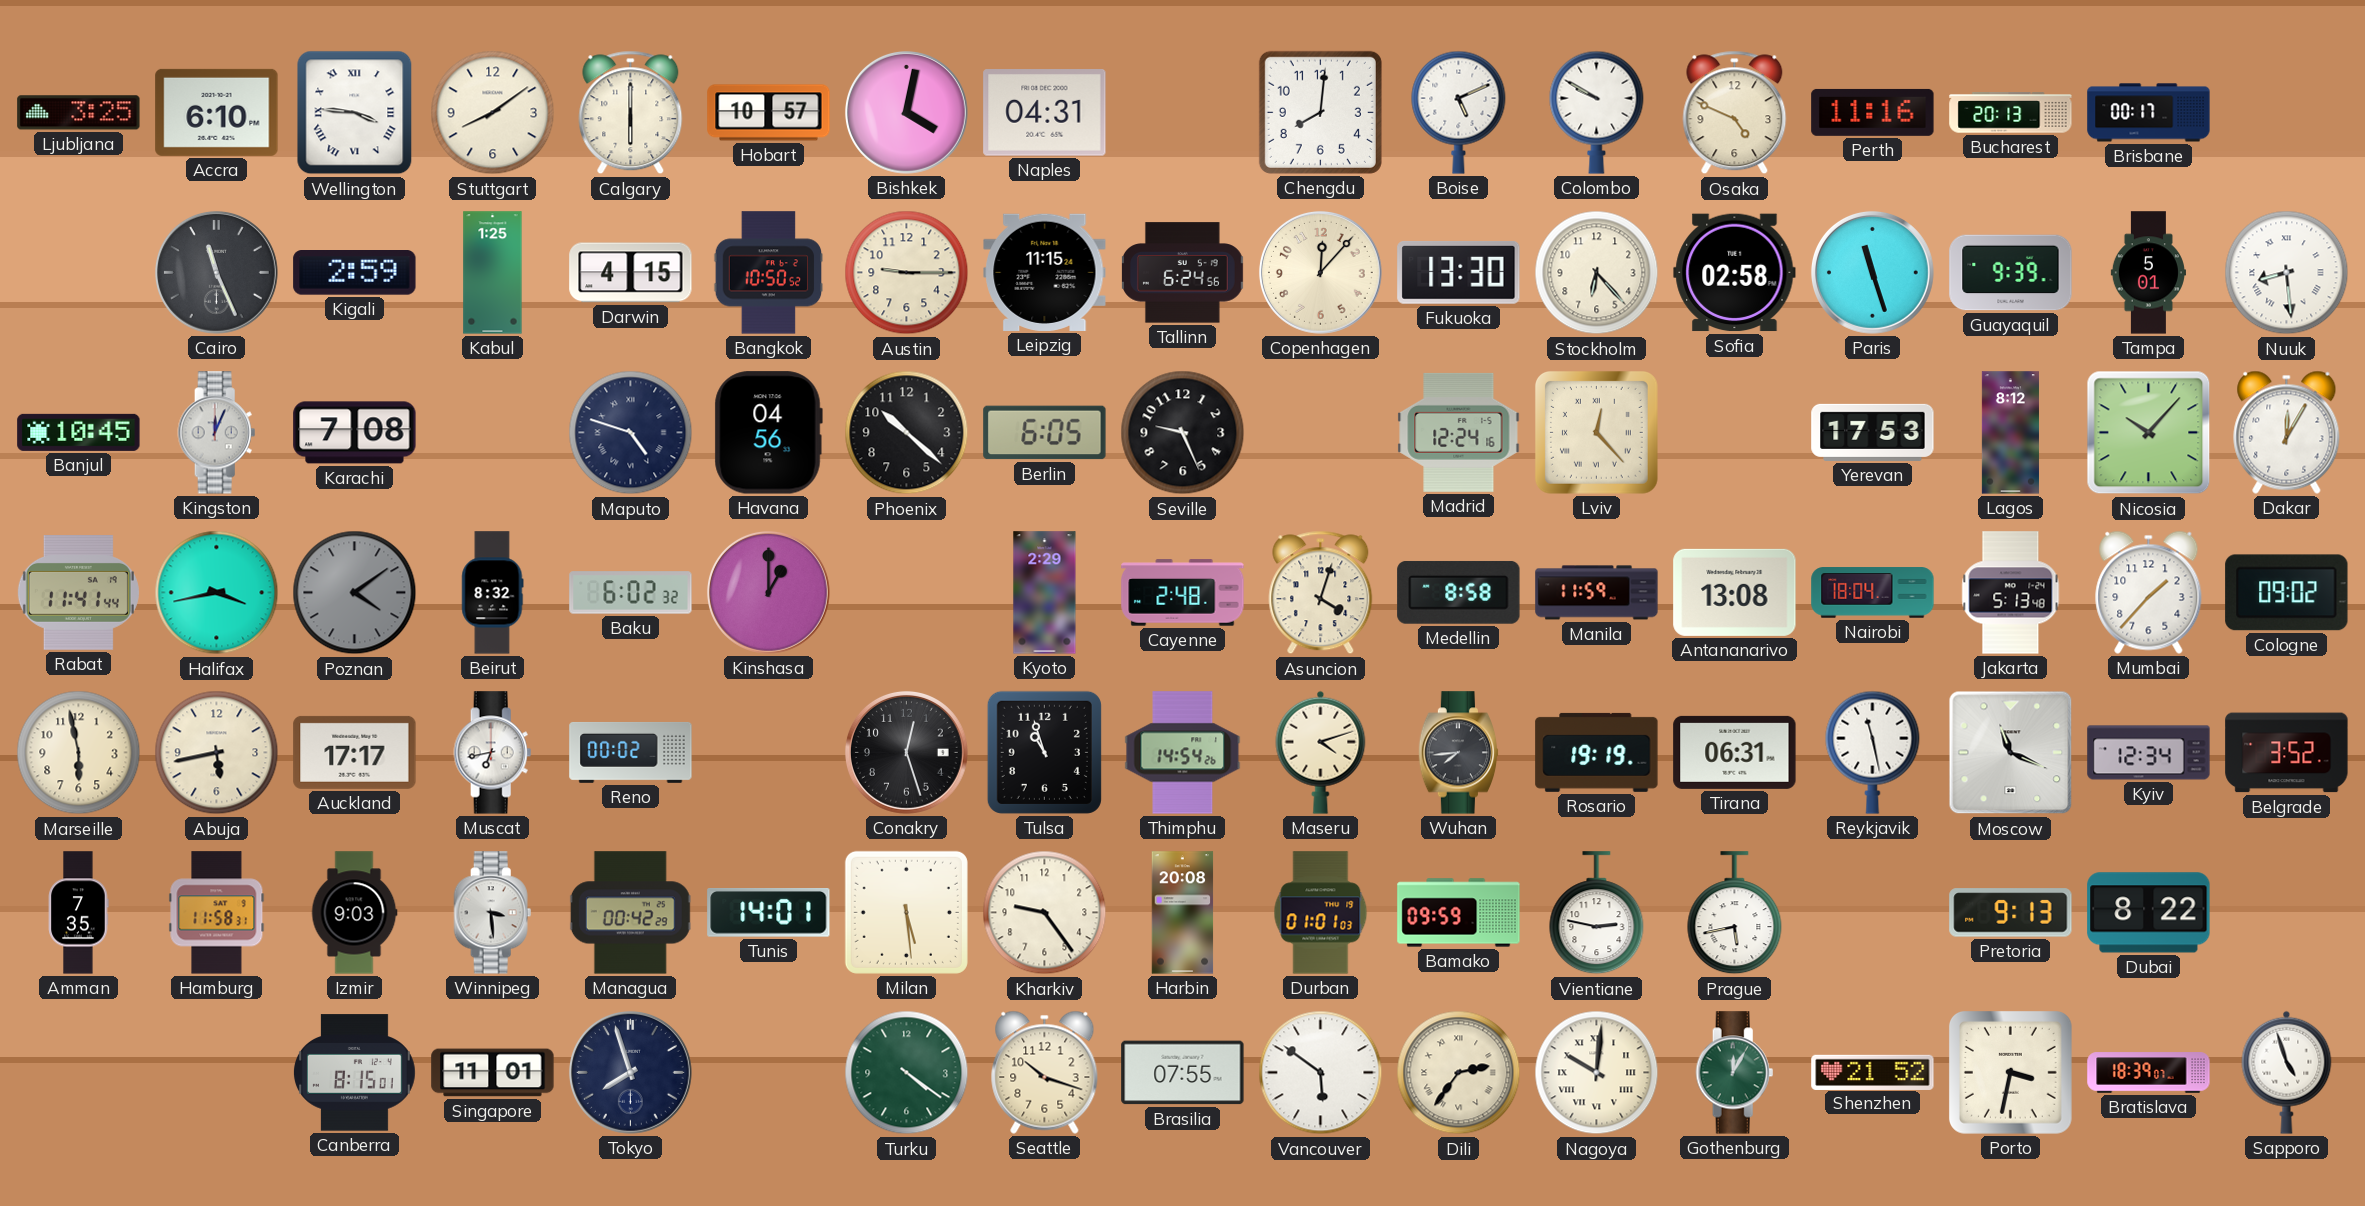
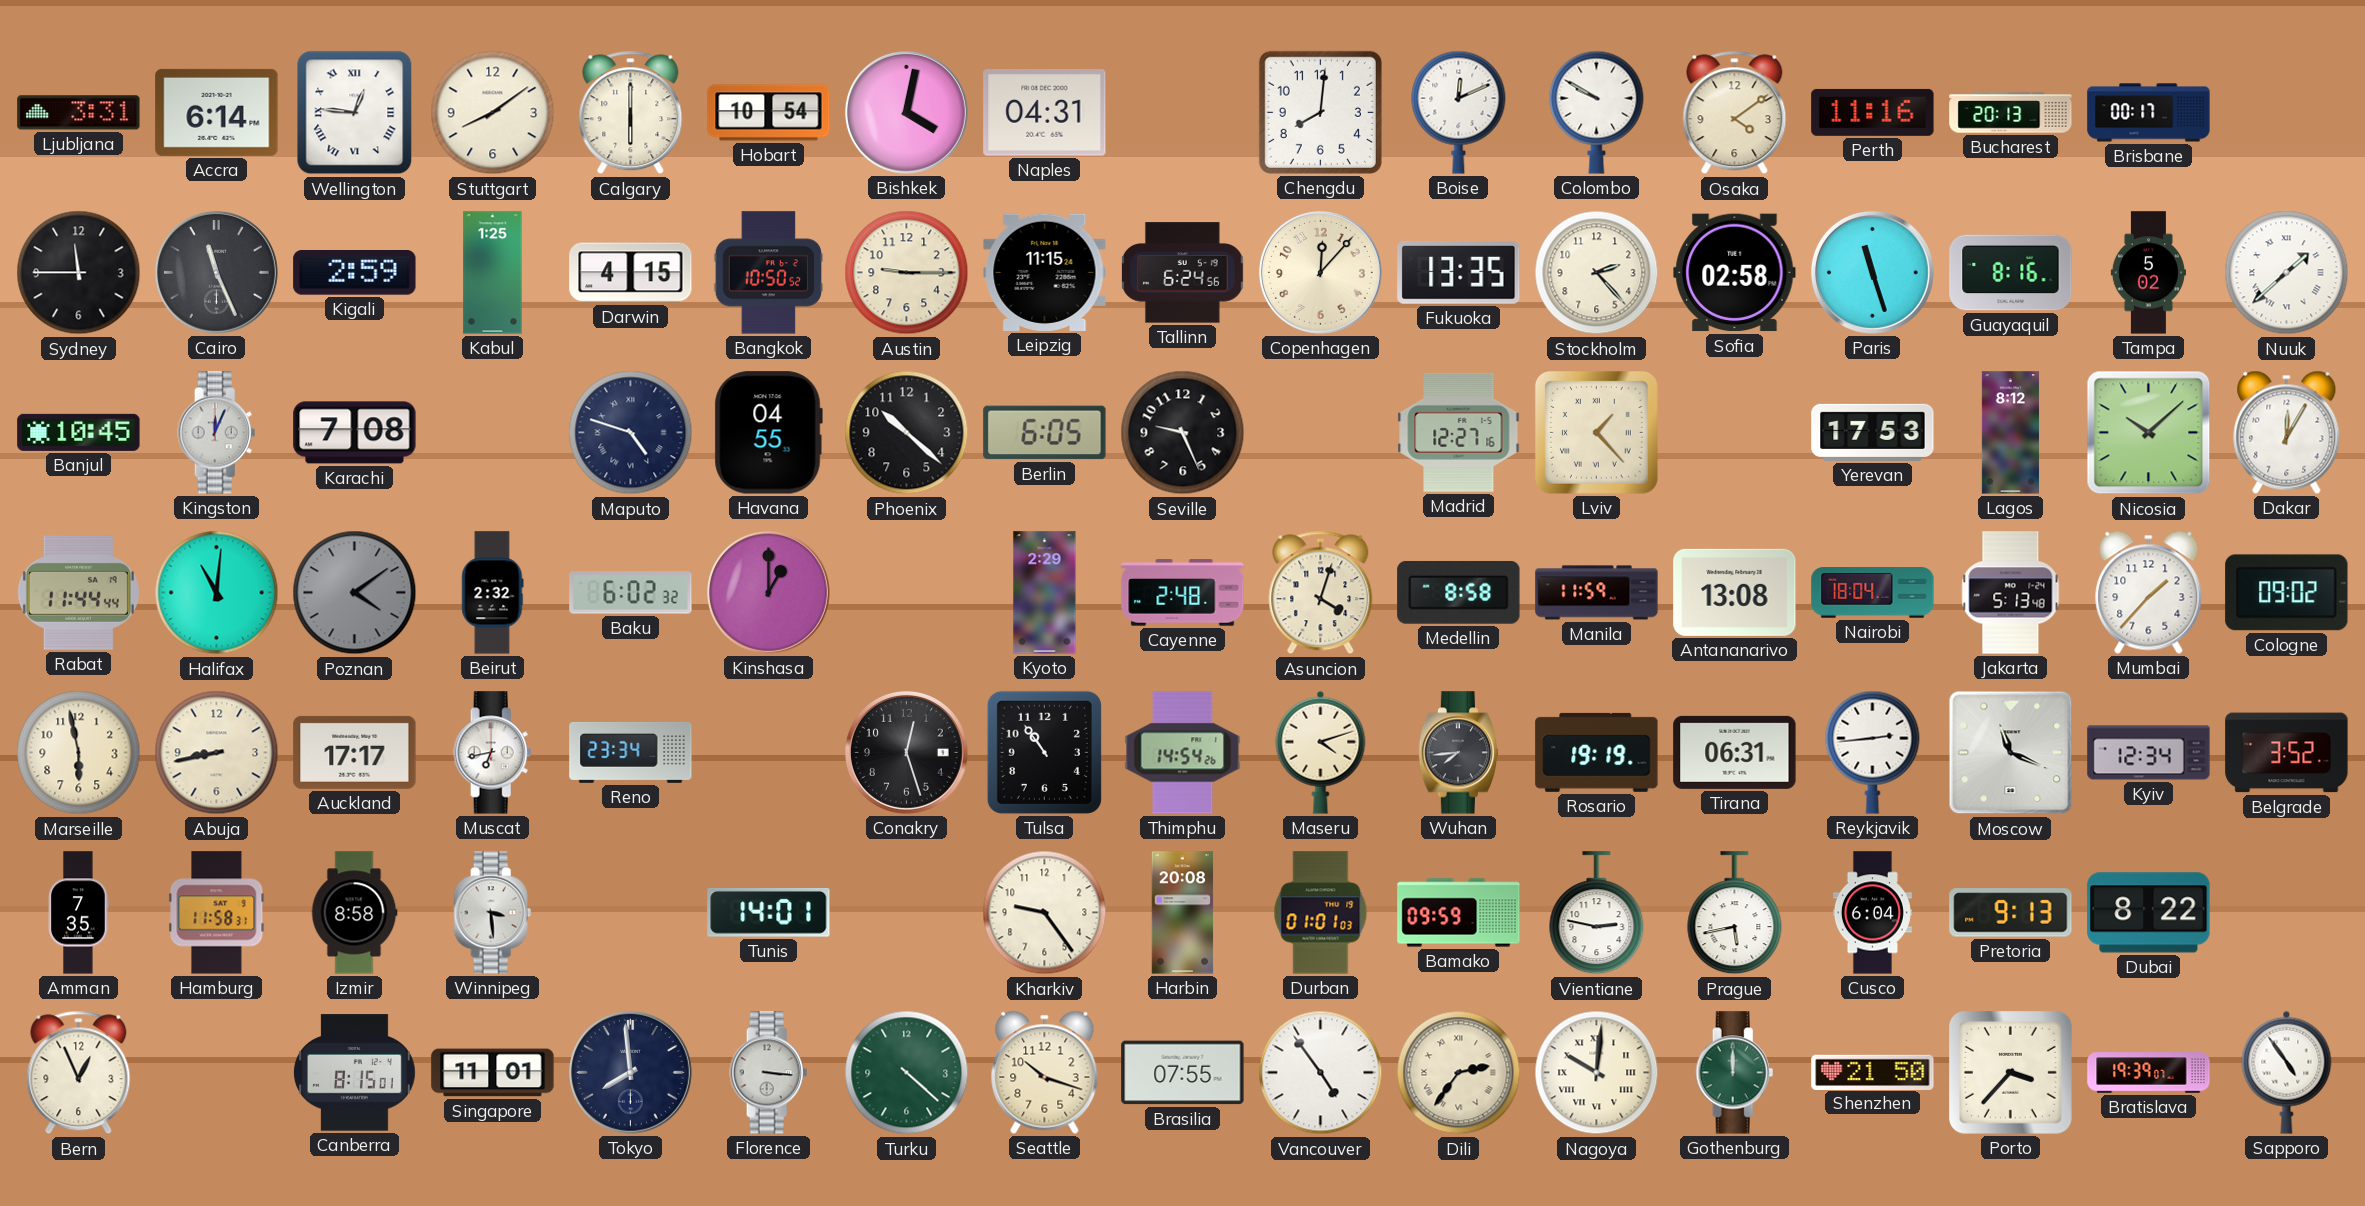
Ljubljana: 3:25 -> 3:31
Accra: 6:10 -> 6:14
Wellington: 3:46 -> 12:46
Hobart: 10:57 -> 10:54
Boise: 5:11 -> 12:11
Osaka: 4:49 -> 4:09
Sydney: none -> 11:45
Fukuoka: 13:30 -> 13:35
Stockholm: 6:23 -> 2:23
Guayaquil: 9:39 -> 8:16
Tampa: 5:01 -> 5:02
Nuuk: 8:29 -> 1:38
Havana: 04:56 -> 04:55
Madrid: 12:24 -> 12:27
Lviv: 12:23 -> 1:23
Nicosia: 10:07 -> 10:08
Rabat: 11:41 -> 11:44
Halifax: 3:43 -> 11:01
Beirut: 8:32 -> 2:32
Abuja: 5:43 -> 8:43
Reno: 00:02 -> 23:34
Tulsa: 10:57 -> 10:54
Reykjavik: 11:28 -> 2:44
Izmir: 9:03 -> 8:58
Managua: 00:42 -> none
Milan: 5:29 -> none
Cusco: none -> 6:04
Bern: none -> 12:56
Tokyo: 7:57 -> 7:59
Florence: none -> 3:16
Turku: 4:21 -> 4:22
Vancouver: 5:51 -> 4:54
Gothenburg: 12:05 -> 12:00
Shenzhen: 21:52 -> 21:50
Porto: 3:32 -> 3:37
Bratislava: 18:39 -> 19:39
Sapporo: 4:57 -> 4:54
